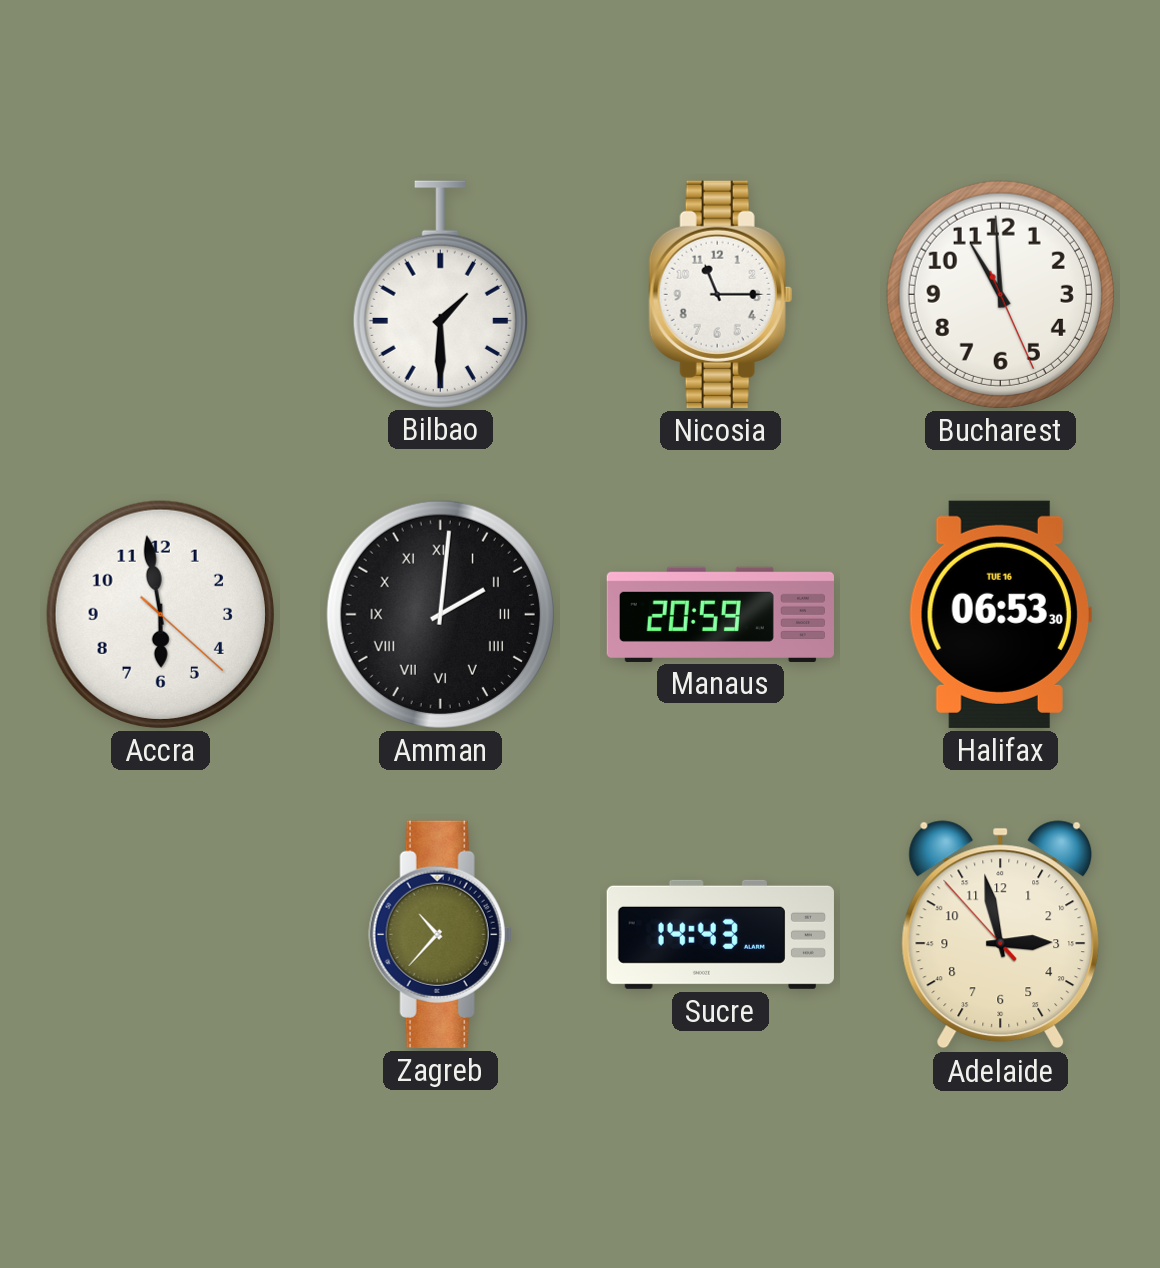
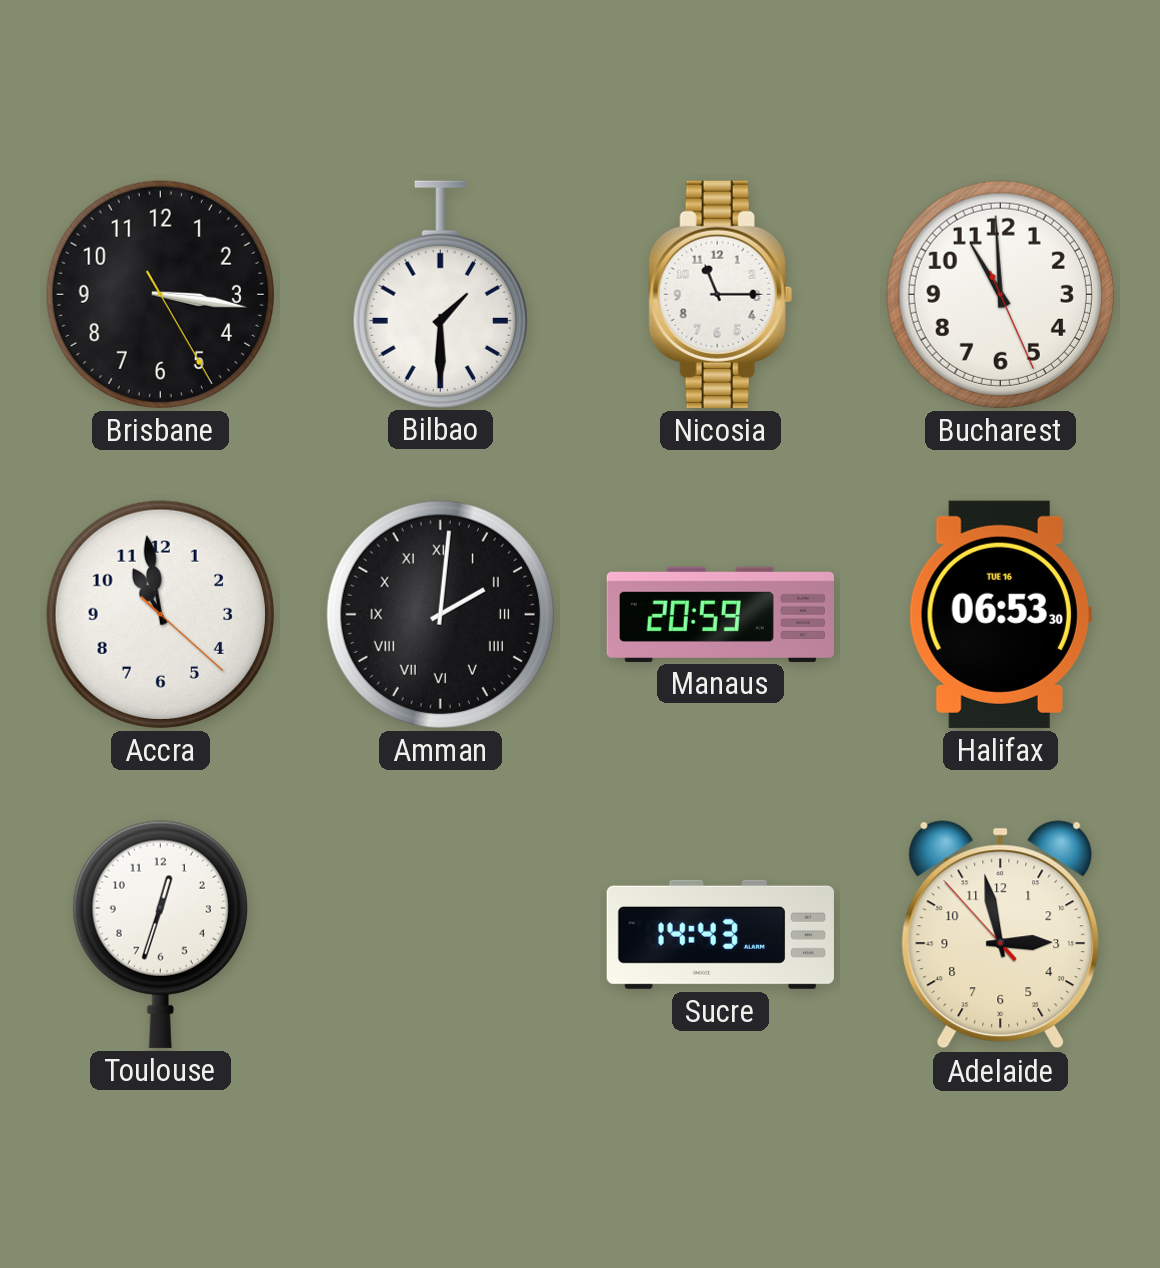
Brisbane: none -> 3:16
Accra: 5:58 -> 10:58
Toulouse: none -> 12:33
Zagreb: 10:37 -> none
